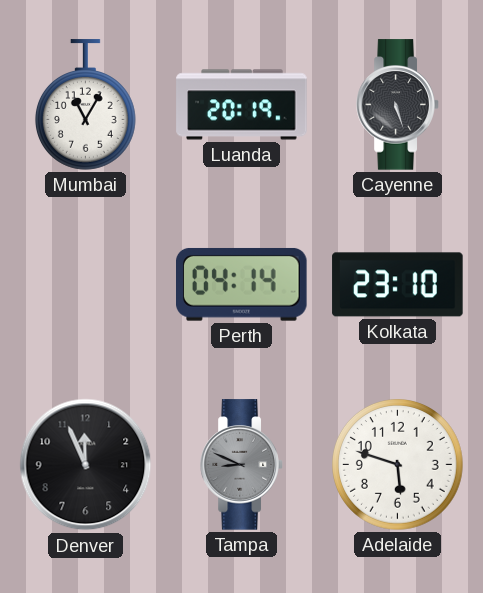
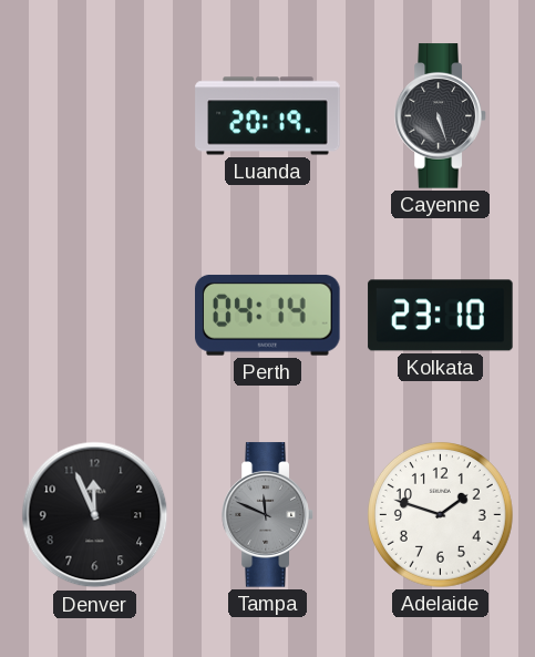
Mumbai: 11:05 -> none
Tampa: 8:49 -> 11:49
Adelaide: 5:48 -> 1:48
